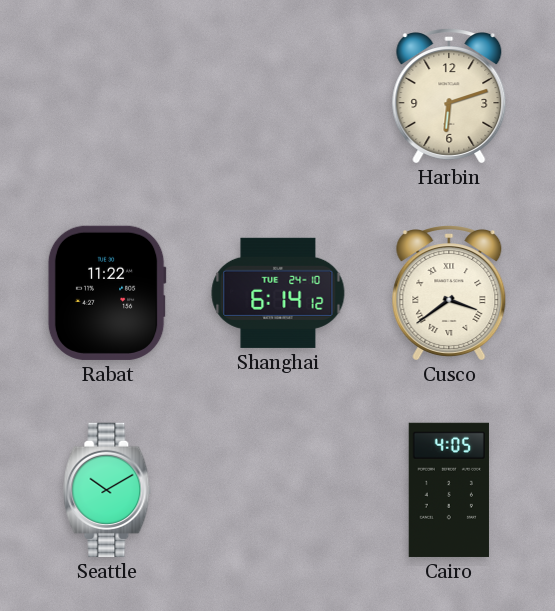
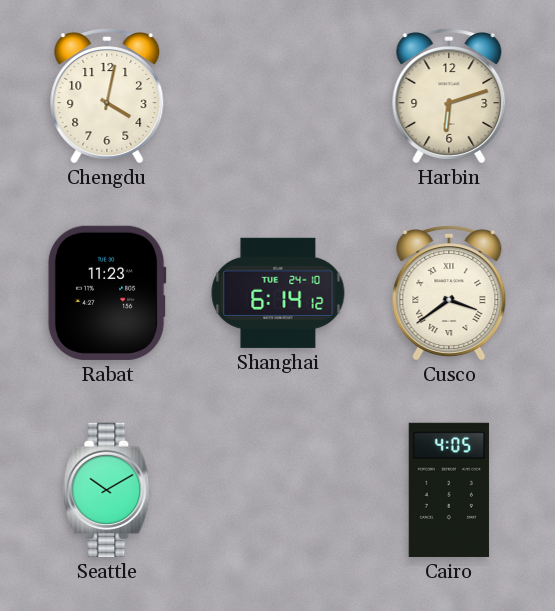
Chengdu: none -> 4:02
Rabat: 11:22 -> 11:23
